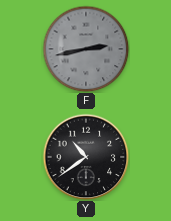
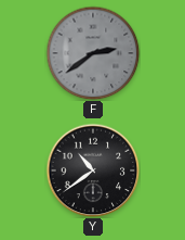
F: 2:43 -> 2:39
